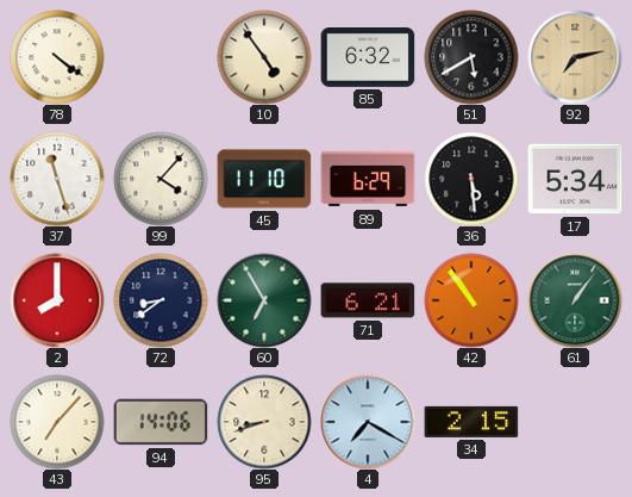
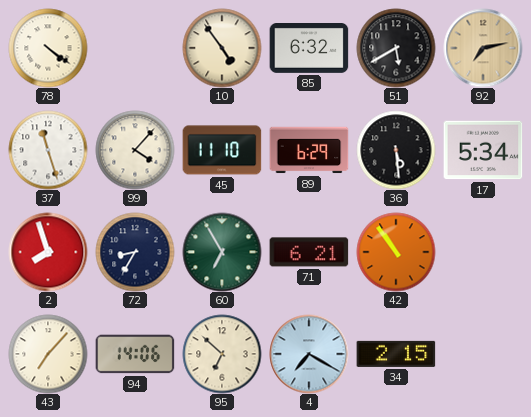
2: 8:00 -> 7:57
72: 8:39 -> 8:35
61: 1:06 -> none
95: 8:42 -> 6:52
